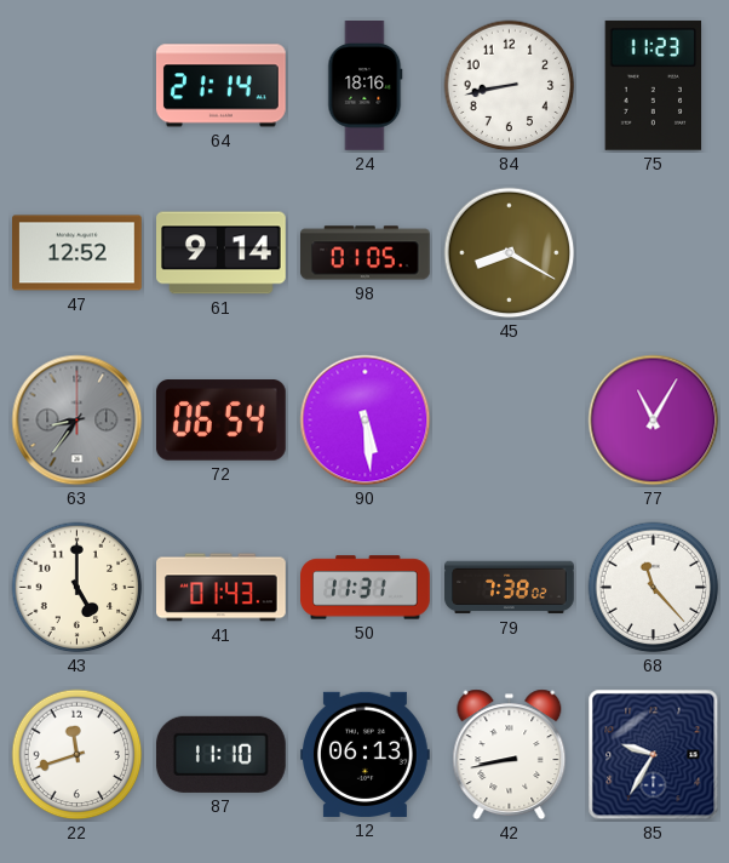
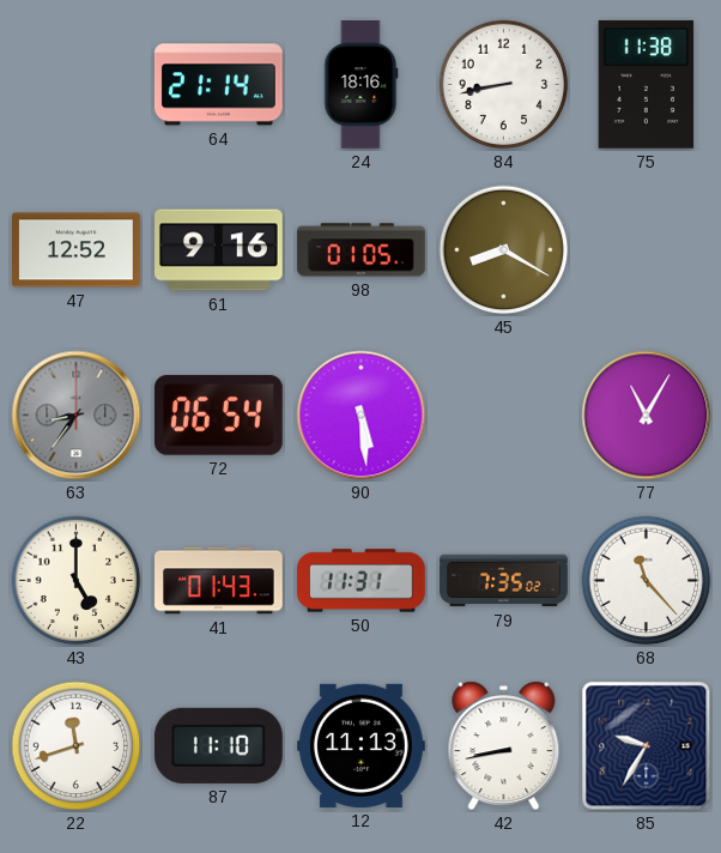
75: 11:23 -> 11:38
61: 9:14 -> 9:16
79: 7:38 -> 7:35
12: 06:13 -> 11:13
